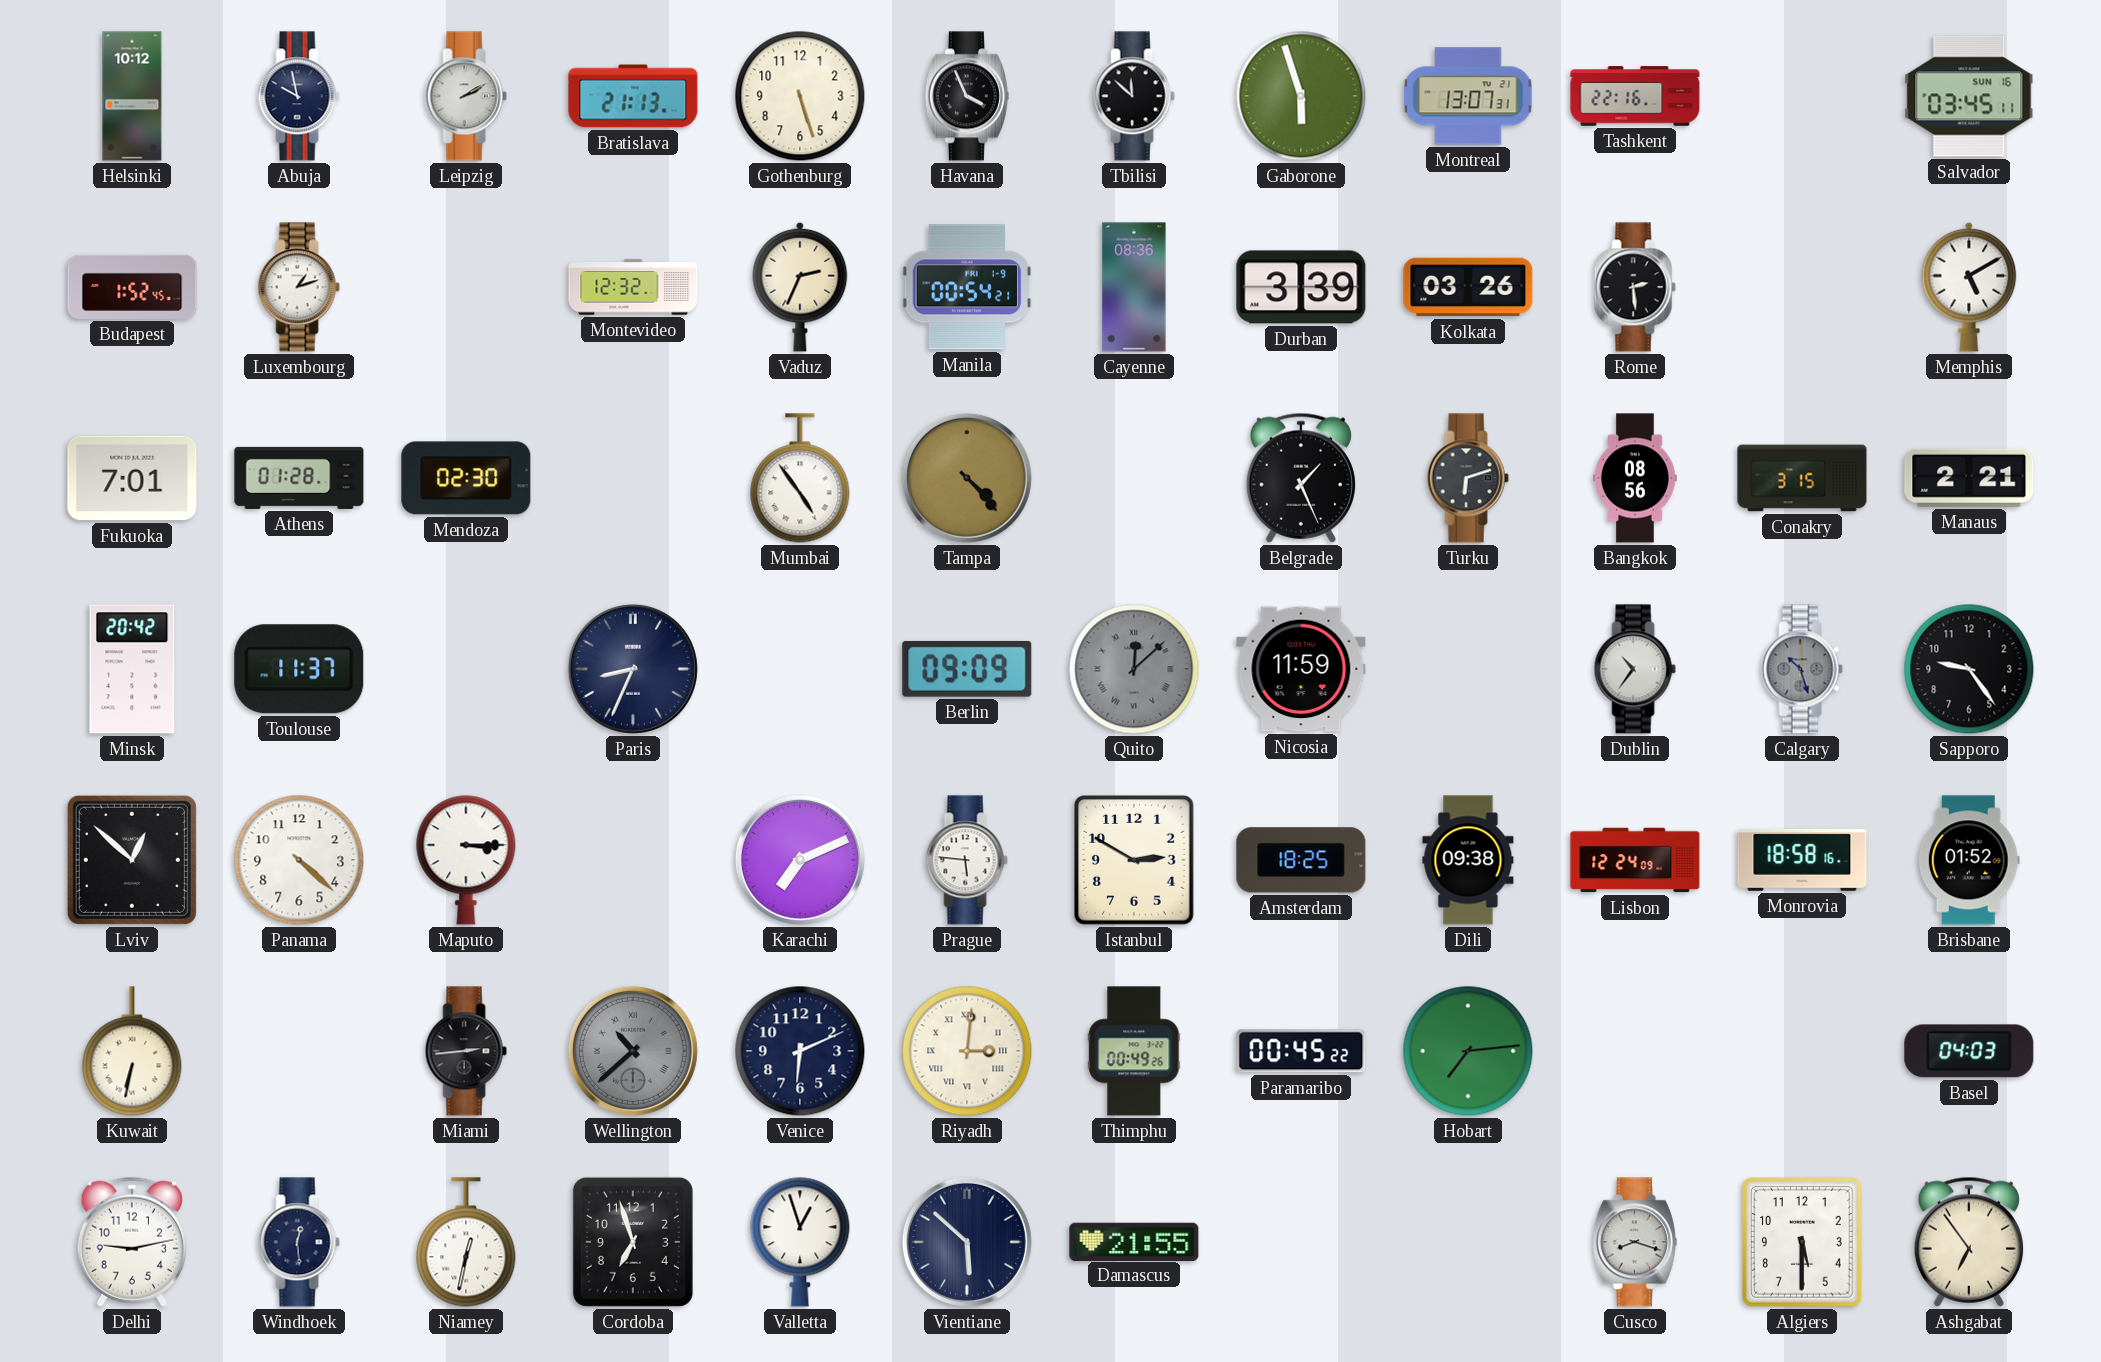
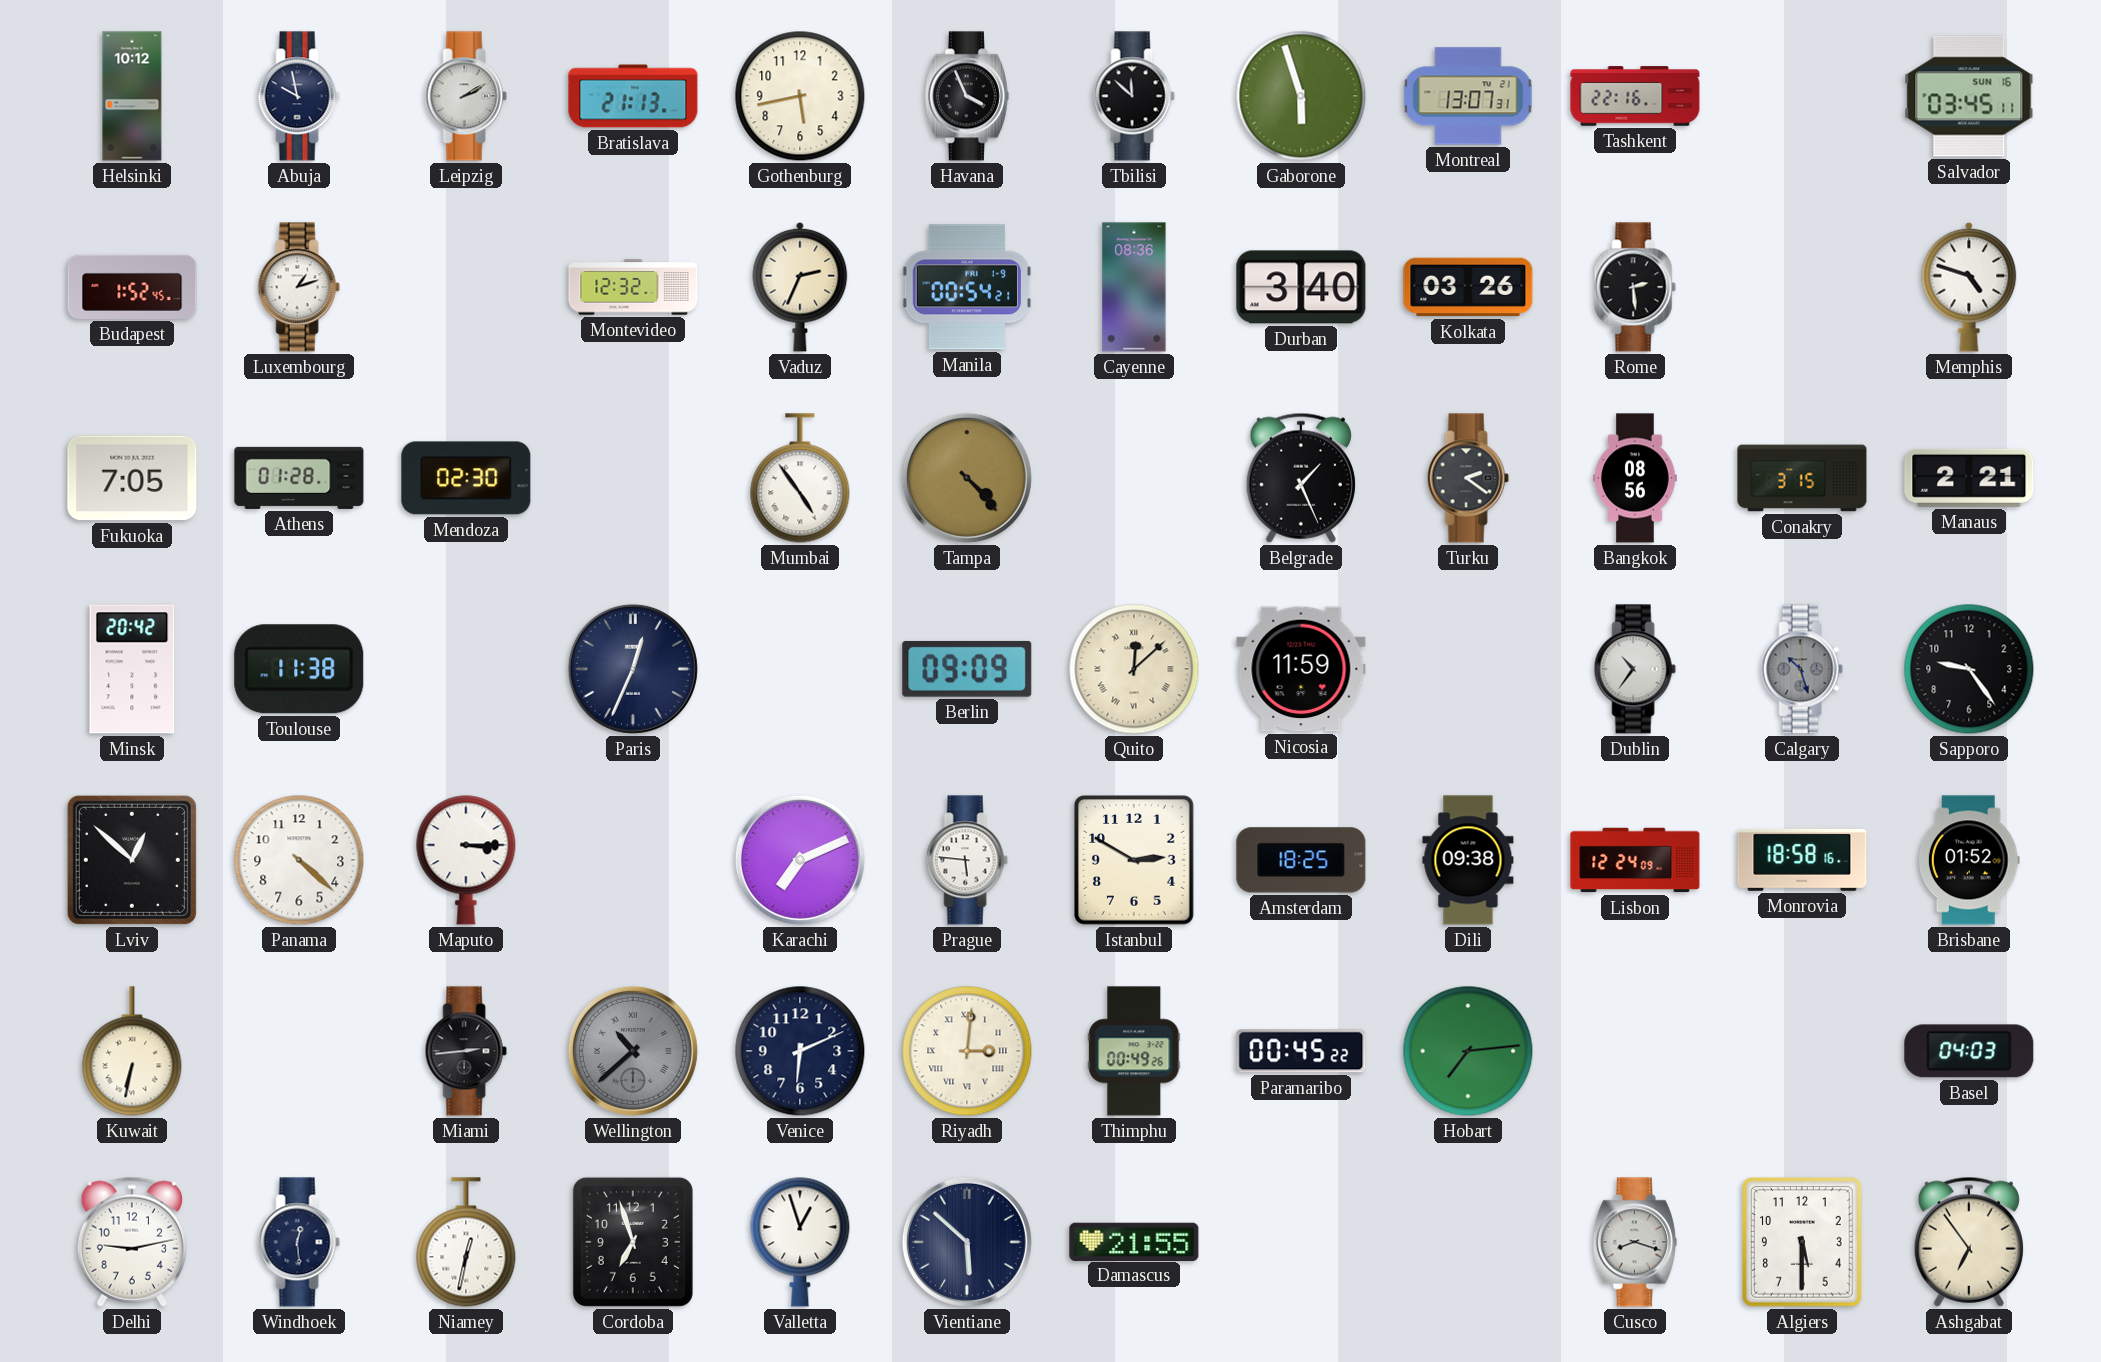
Gothenburg: 5:27 -> 5:43
Durban: 3:39 -> 3:40
Memphis: 5:10 -> 4:48
Fukuoka: 7:01 -> 7:05
Turku: 6:12 -> 2:21
Toulouse: 11:37 -> 11:38
Paris: 8:34 -> 12:34
Quito dial: grey -> cream
